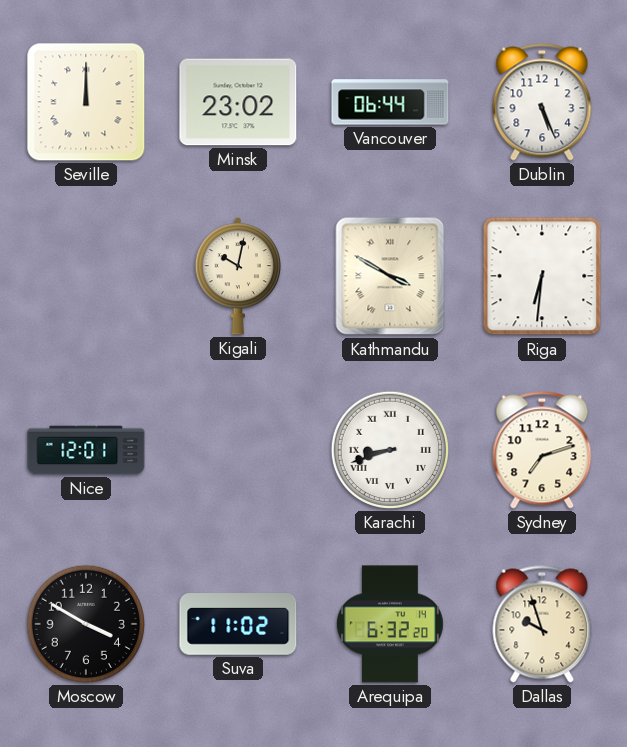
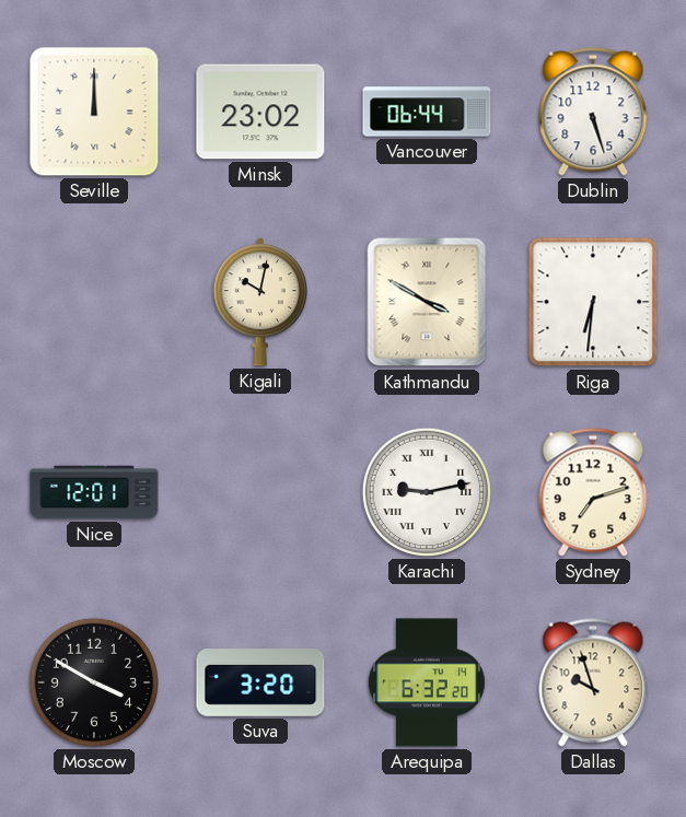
Dublin: 5:26 -> 5:27
Karachi: 8:42 -> 9:13
Suva: 11:02 -> 3:20
